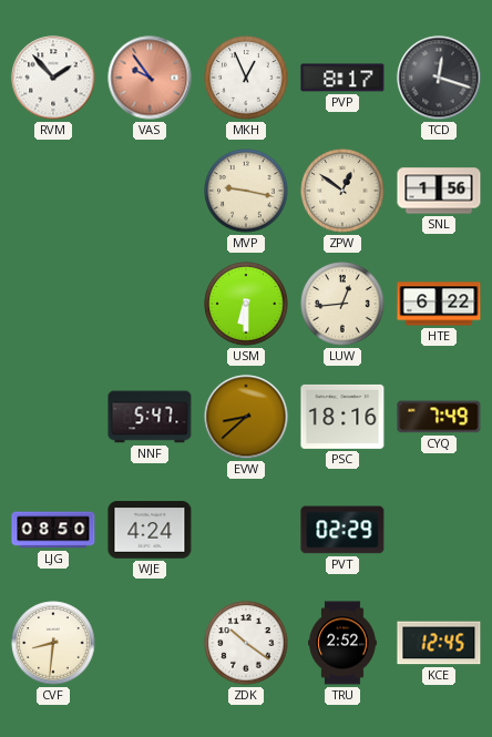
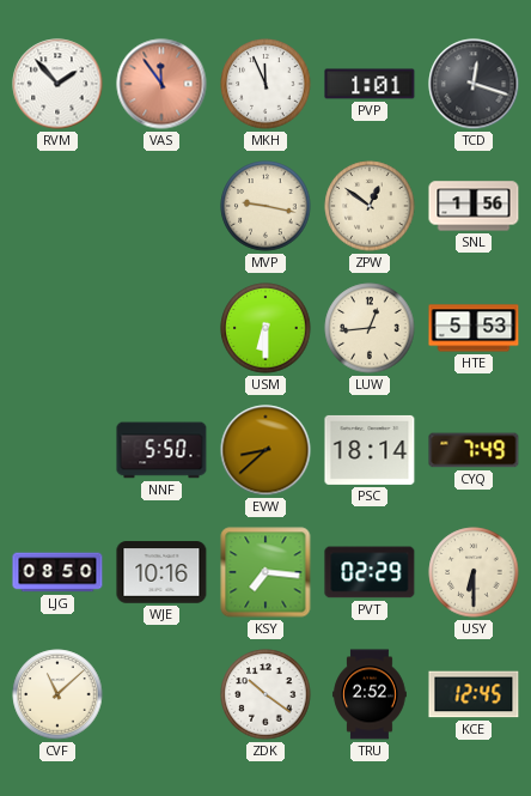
VAS: 9:54 -> 11:54
MKH: 12:56 -> 11:56
PVP: 8:17 -> 1:01
HTE: 6:22 -> 5:53
NNF: 5:47 -> 5:50
PSC: 18:16 -> 18:14
WJE: 4:24 -> 10:16
KSY: none -> 7:16
USY: none -> 6:30
CVF: 8:31 -> 11:08
